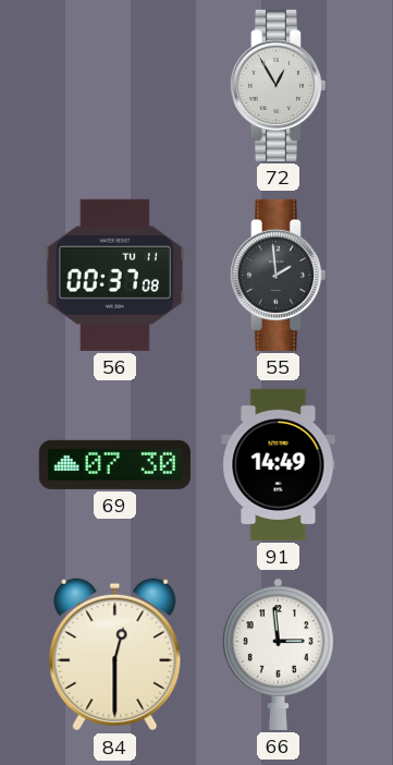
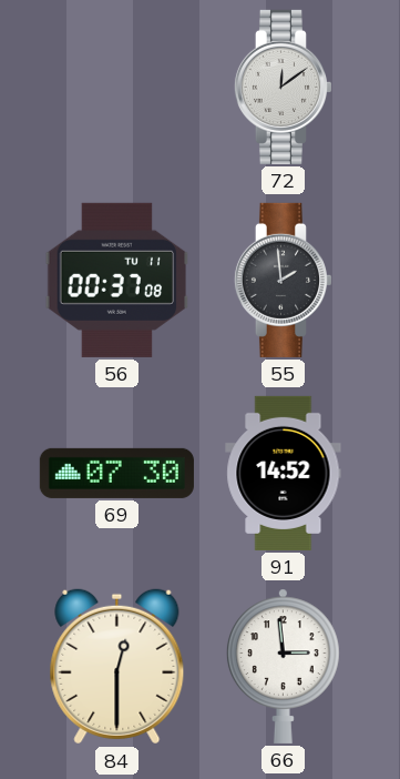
72: 12:55 -> 12:09
91: 14:49 -> 14:52
